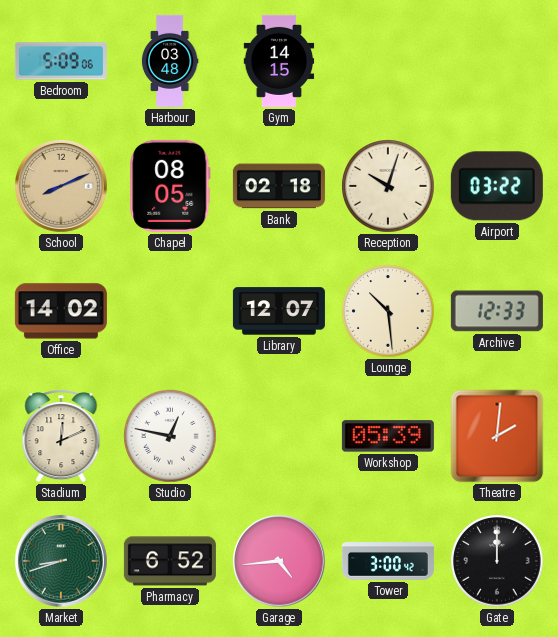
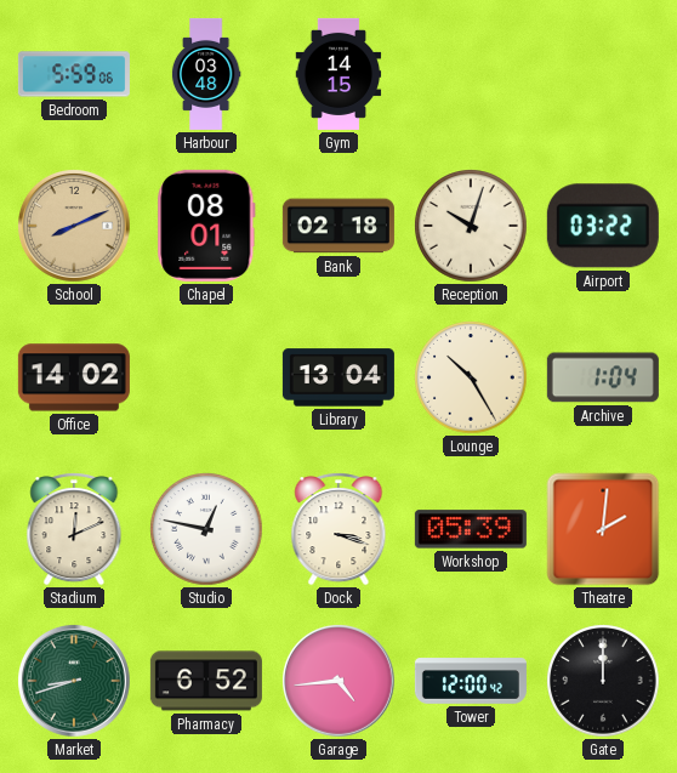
Bedroom: 5:09 -> 5:59
Chapel: 08:05 -> 08:01
Library: 12:07 -> 13:04
Lounge: 10:29 -> 10:25
Archive: 12:33 -> 1:04
Dock: none -> 3:18
Tower: 3:00 -> 12:00
